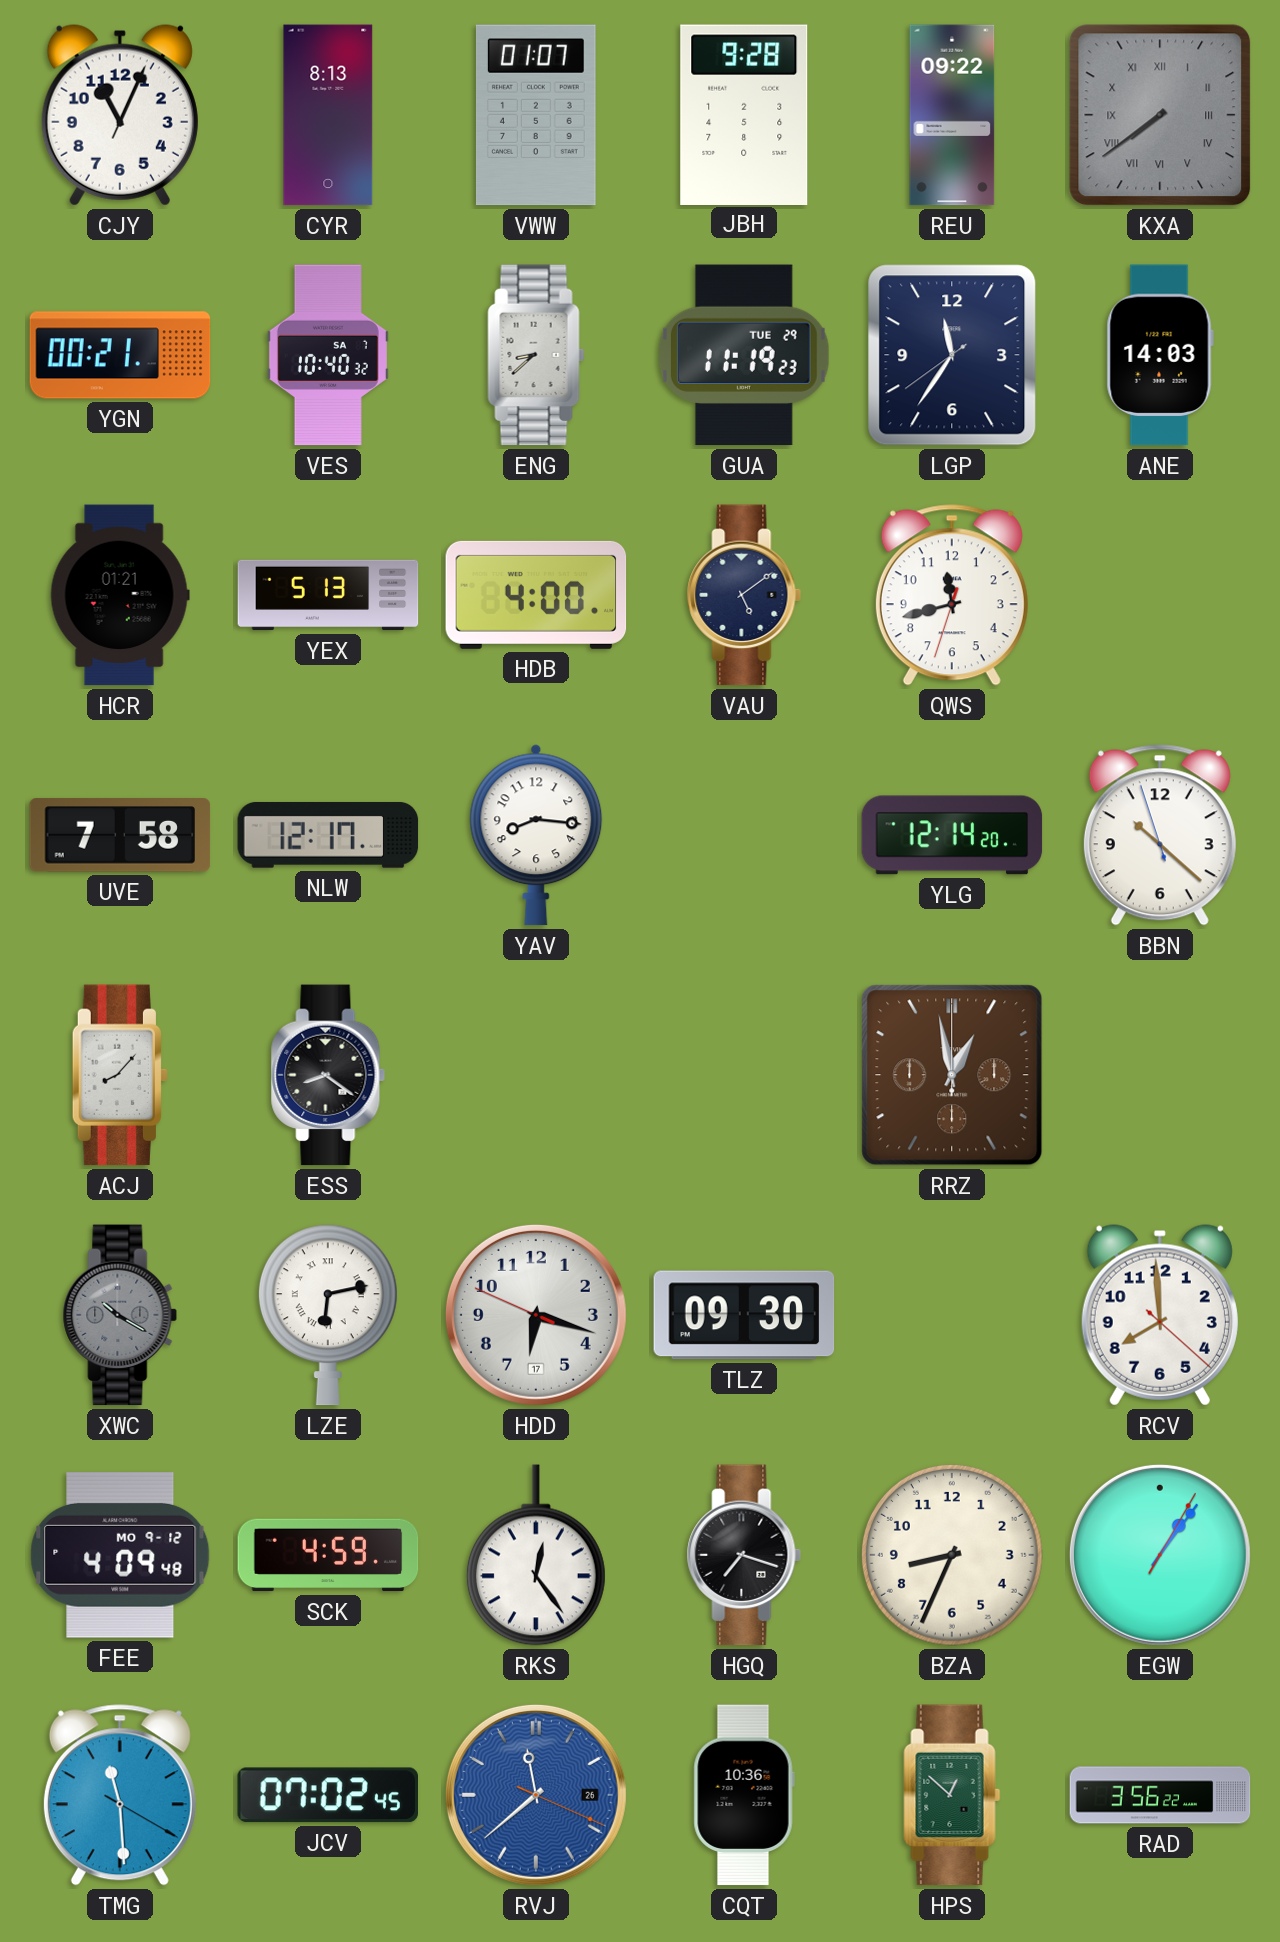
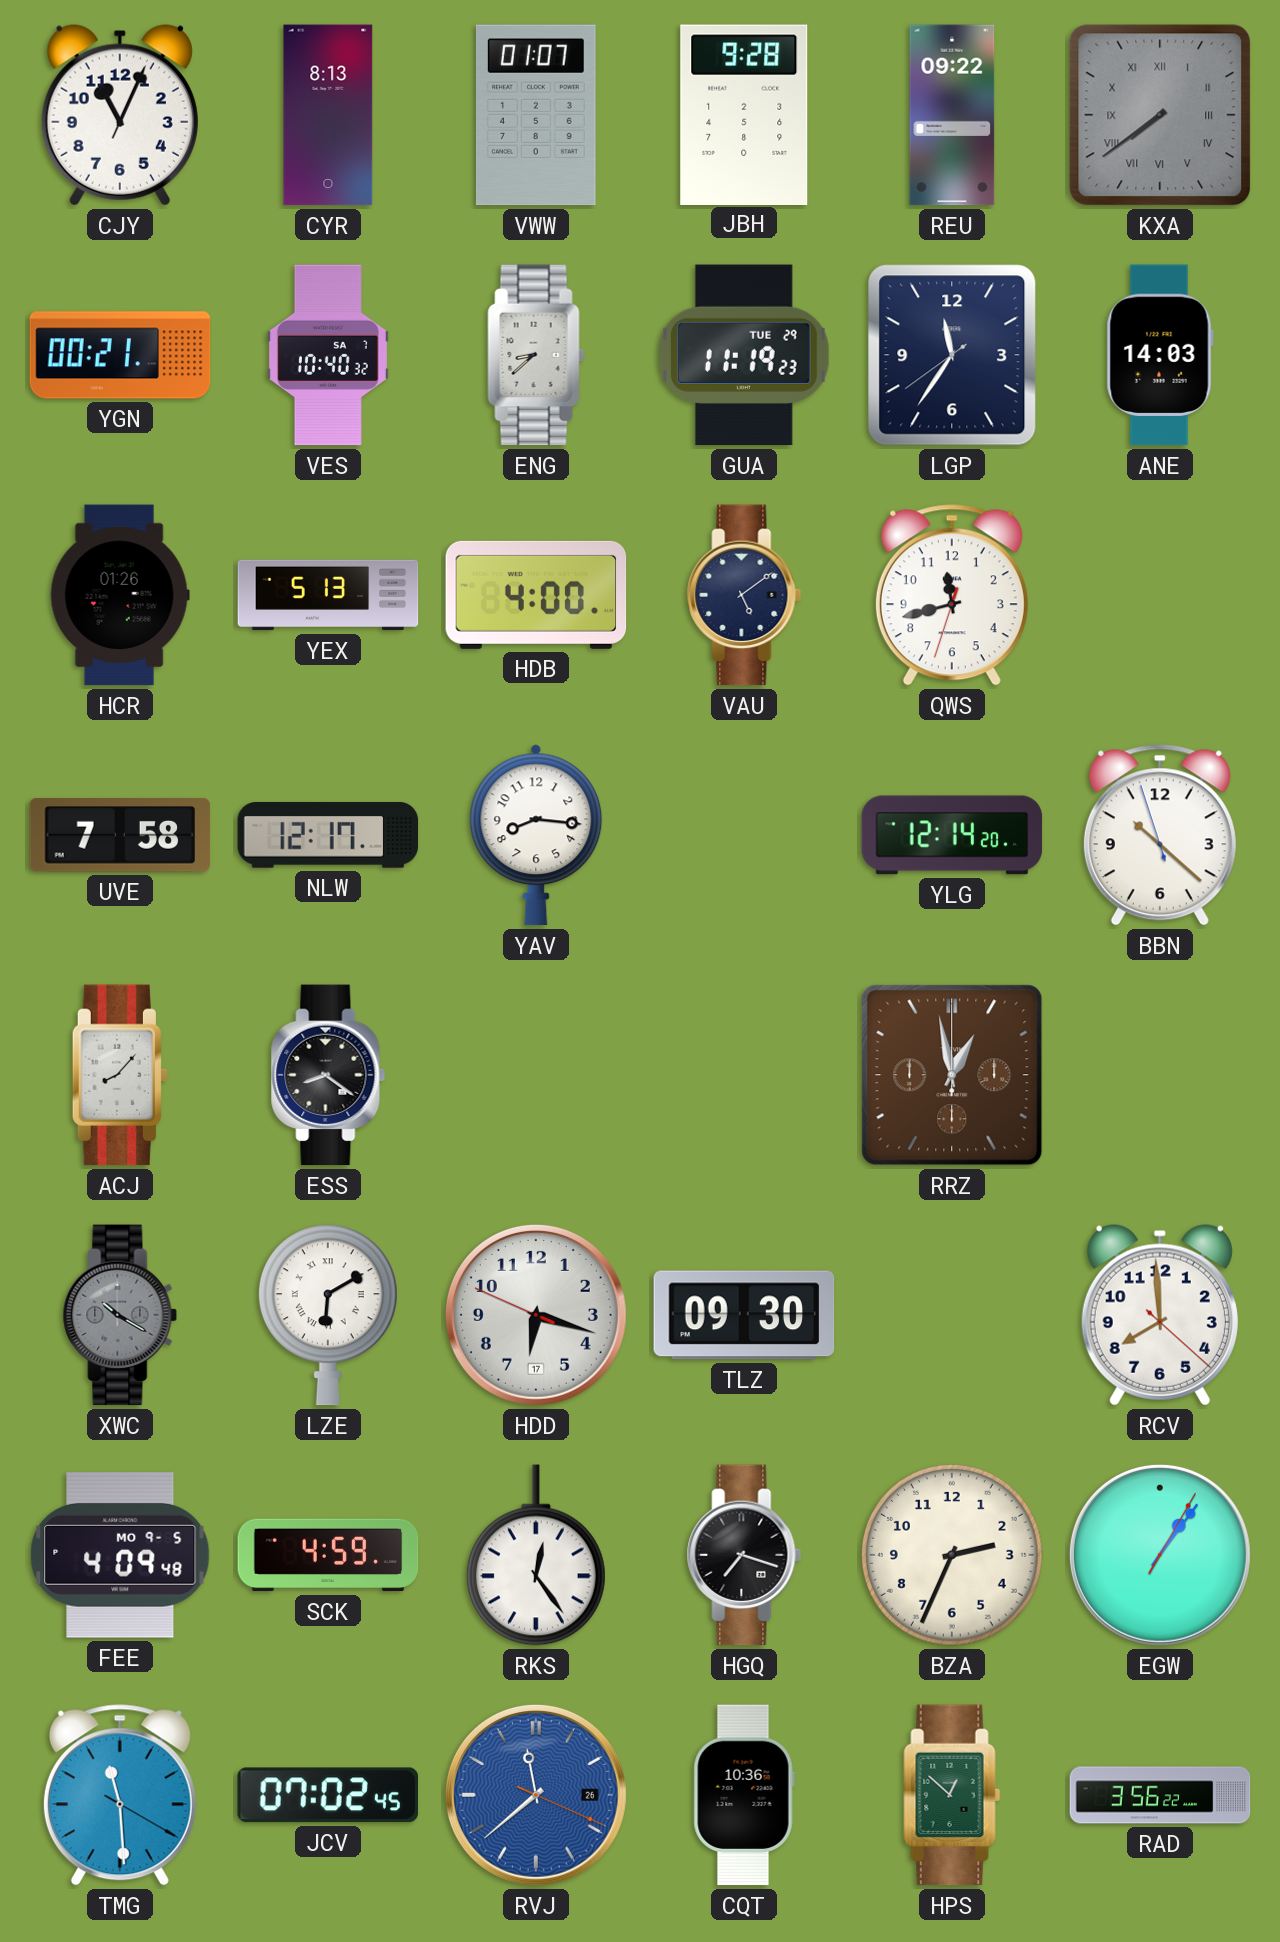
HCR: 01:21 -> 01:26
LZE: 6:13 -> 6:10
FEE date: MO 9-12 -> MO 9-5
BZA: 8:34 -> 2:34
